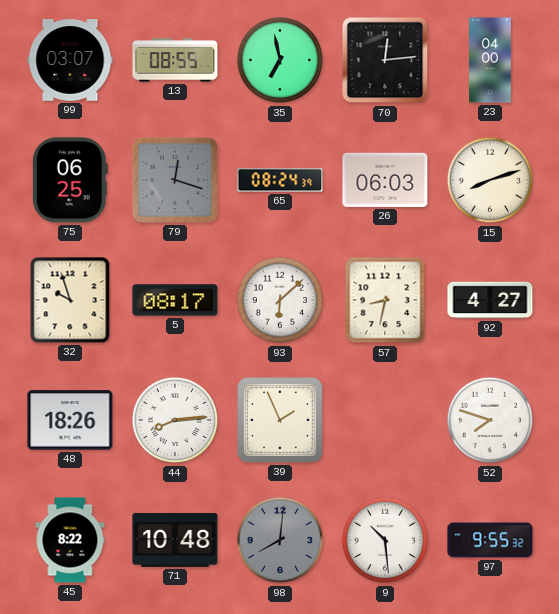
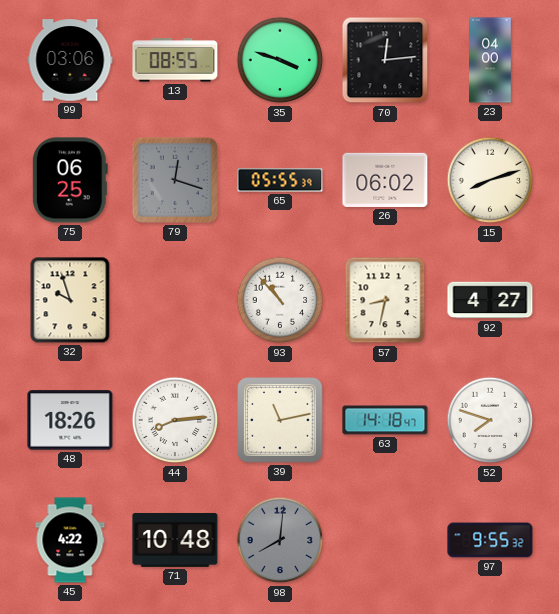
99: 03:07 -> 03:06
35: 6:58 -> 3:48
65: 08:24 -> 05:55
26: 06:03 -> 06:02
5: 08:17 -> none
93: 6:08 -> 10:53
39: 1:56 -> 11:13
63: none -> 14:18
45: 8:22 -> 4:22
9: 10:29 -> none
